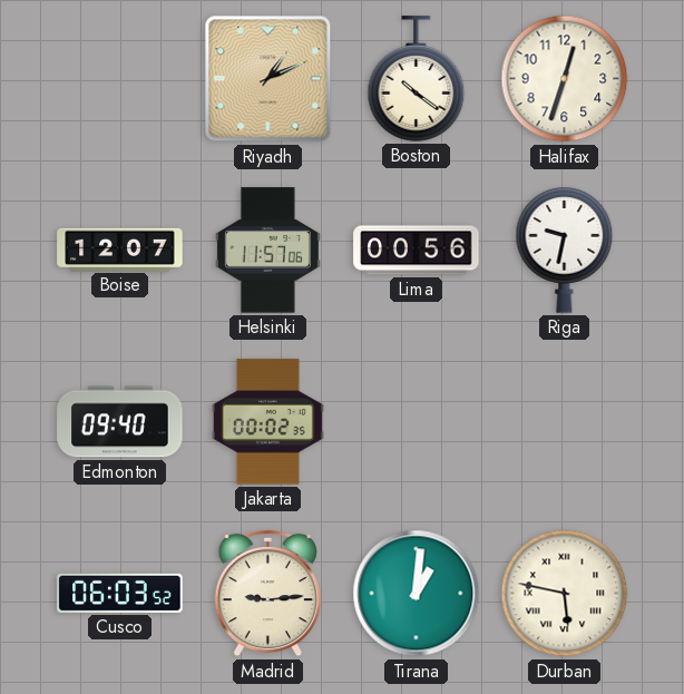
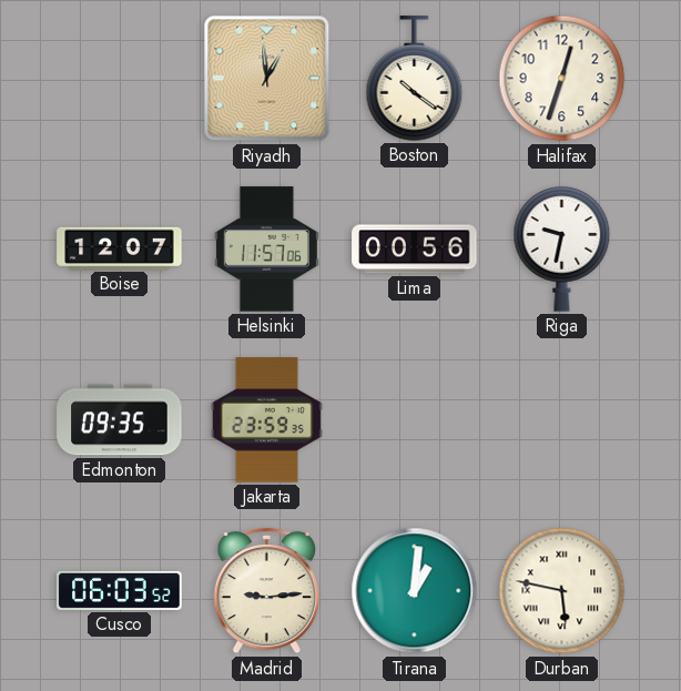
Riyadh: 1:11 -> 12:59
Edmonton: 09:40 -> 09:35
Jakarta: 00:02 -> 23:59
